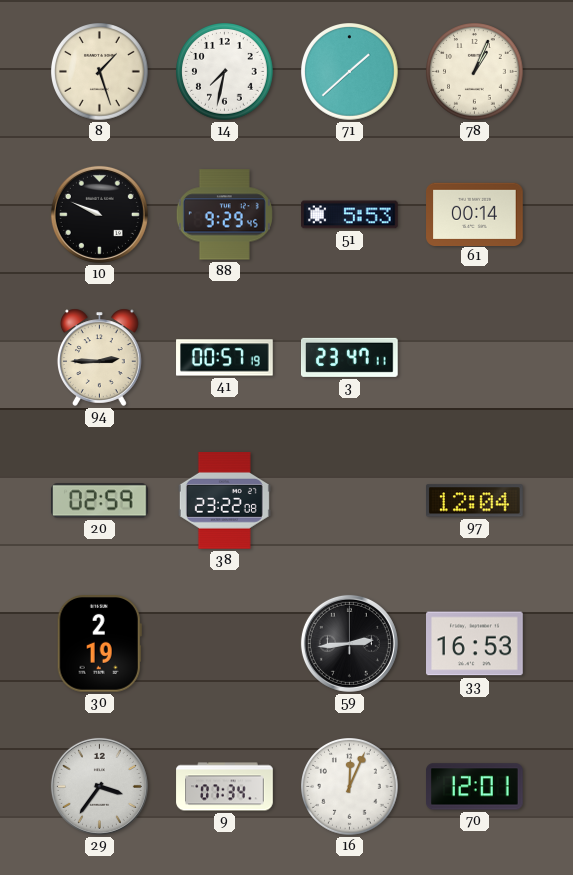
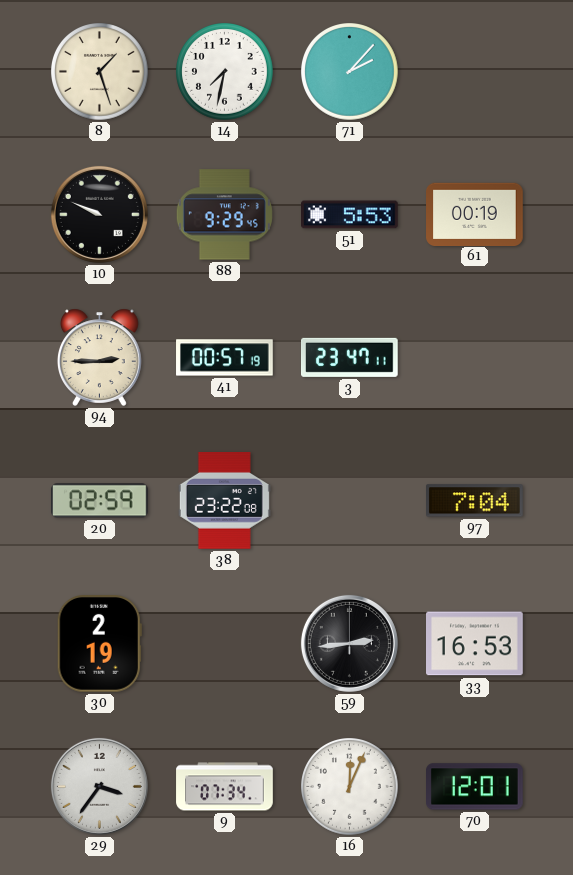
71: 1:38 -> 2:07
78: 1:04 -> none
61: 00:14 -> 00:19
97: 12:04 -> 7:04
